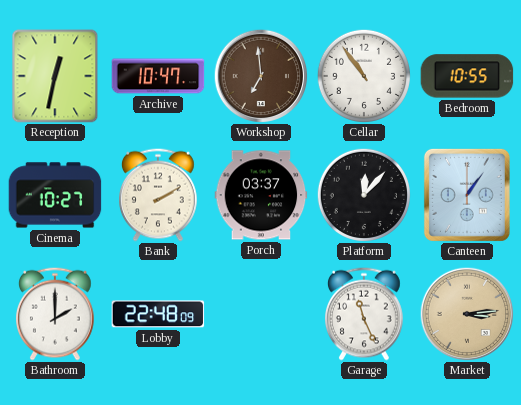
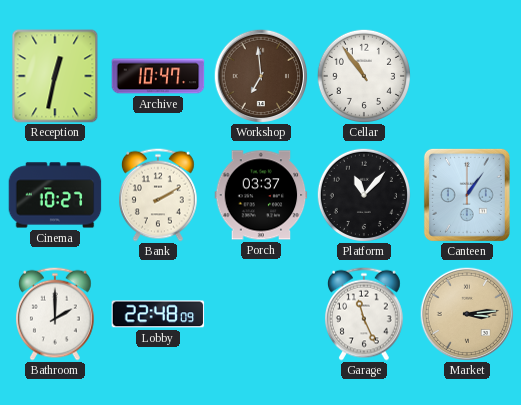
Bedroom: 10:55 -> none
Platform: 12:07 -> 11:07
